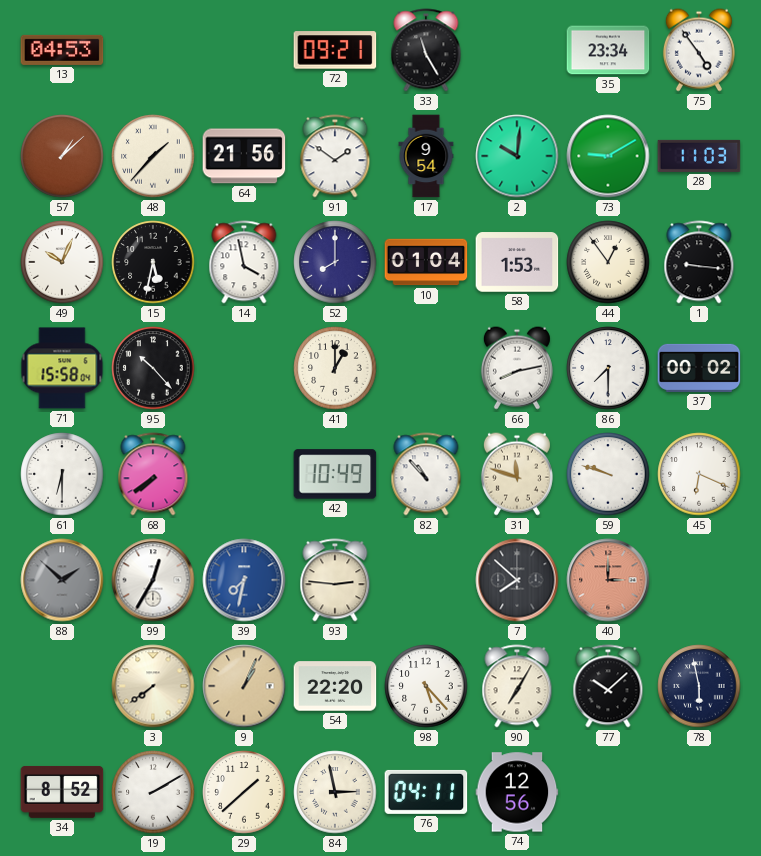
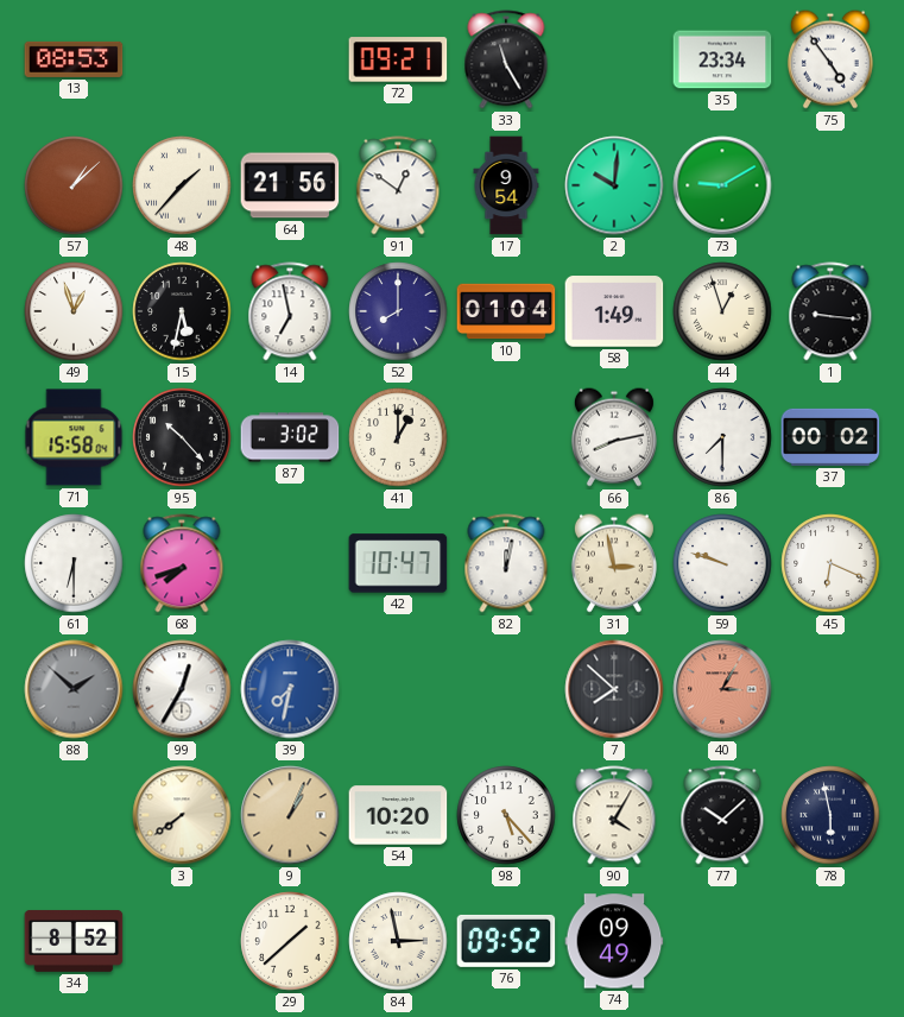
13: 04:53 -> 08:53
91: 1:51 -> 12:51
28: 11:03 -> none
49: 10:04 -> 12:57
14: 3:58 -> 6:58
58: 1:53 -> 1:49
44: 12:54 -> 12:57
87: none -> 3:02
68: 7:39 -> 7:42
42: 10:49 -> 10:47
82: 10:53 -> 12:02
31: 11:48 -> 2:58
93: 2:46 -> none
40: 3:00 -> 3:05
54: 22:20 -> 10:20
90: 7:05 -> 4:05
19: 2:10 -> none
76: 04:11 -> 09:52
74: 12:56 -> 09:49
